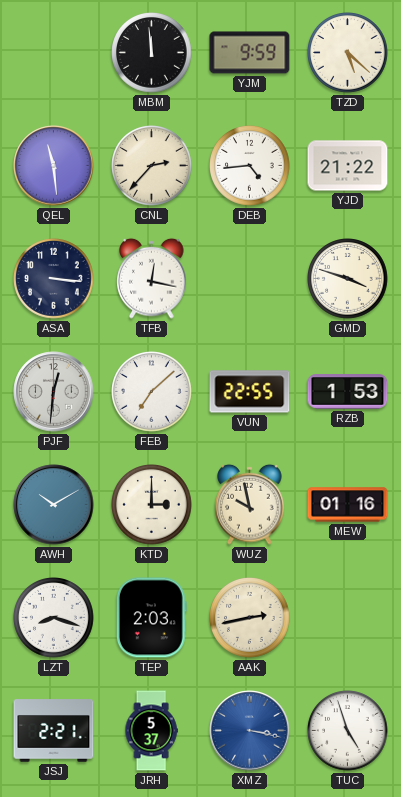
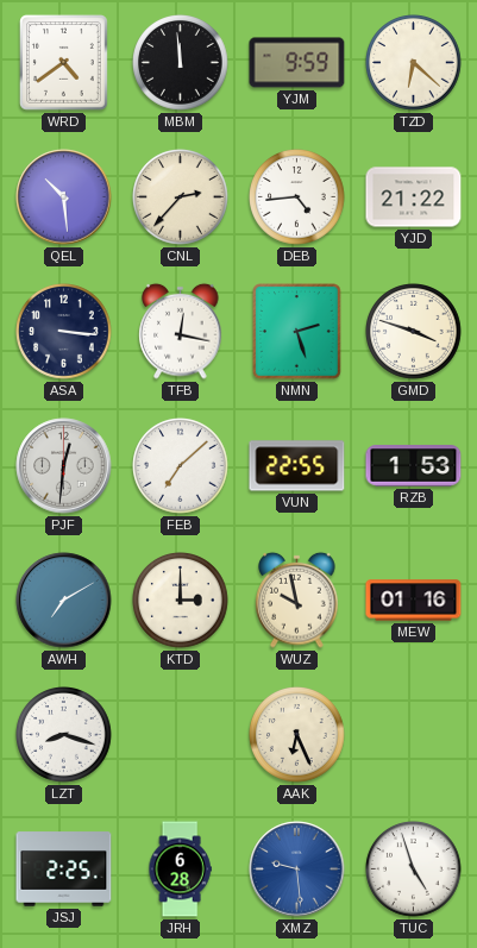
WRD: none -> 4:39
TZD: 5:22 -> 6:22
QEL: 11:29 -> 10:29
NMN: none -> 2:27
AWH: 10:10 -> 7:10
TEP: 2:03 -> none
AAK: 2:43 -> 6:26
JSJ: 2:21 -> 2:25
JRH: 5:37 -> 6:28
XMZ: 3:17 -> 9:29
